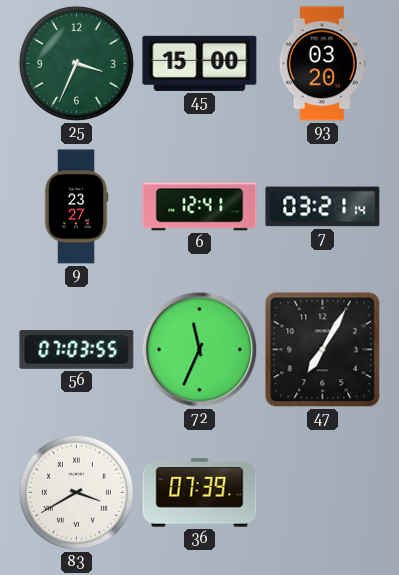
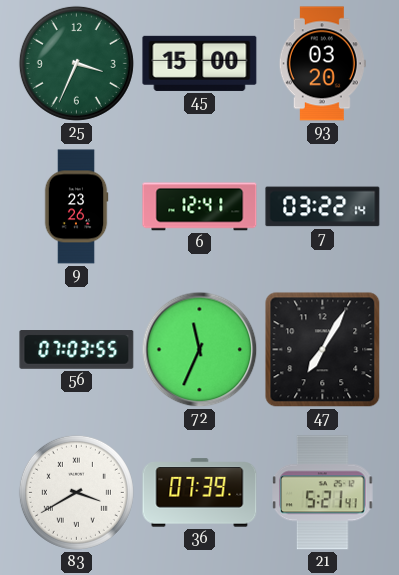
9: 23:27 -> 23:26
7: 03:21 -> 03:22
21: none -> 5:21
